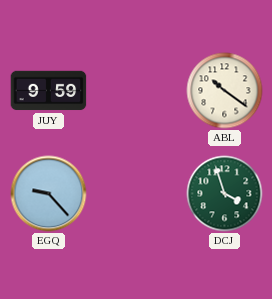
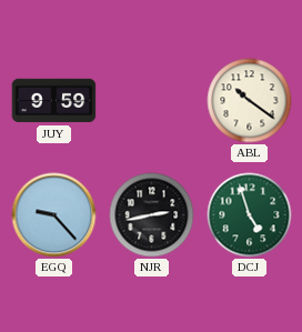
NJR: none -> 2:43
DCJ: 3:57 -> 4:57
